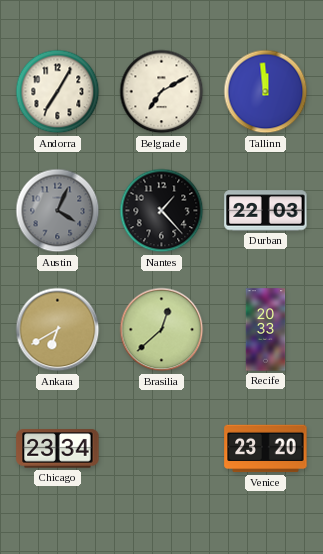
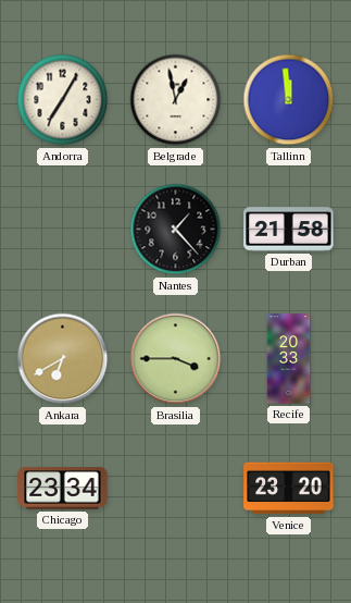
Belgrade: 7:10 -> 12:58
Austin: 4:04 -> none
Durban: 22:03 -> 21:58
Brasilia: 12:38 -> 3:45
